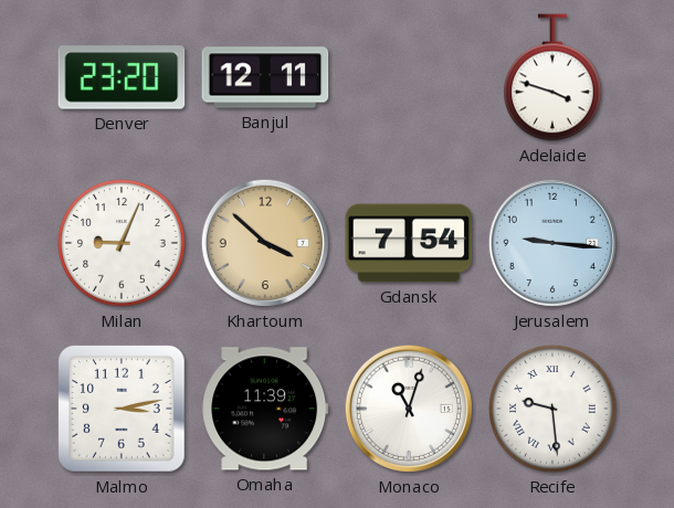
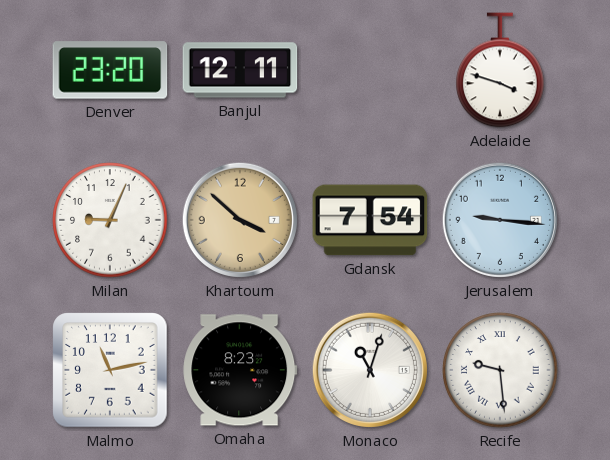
Malmo: 3:13 -> 11:13
Omaha: 11:39 -> 8:23
